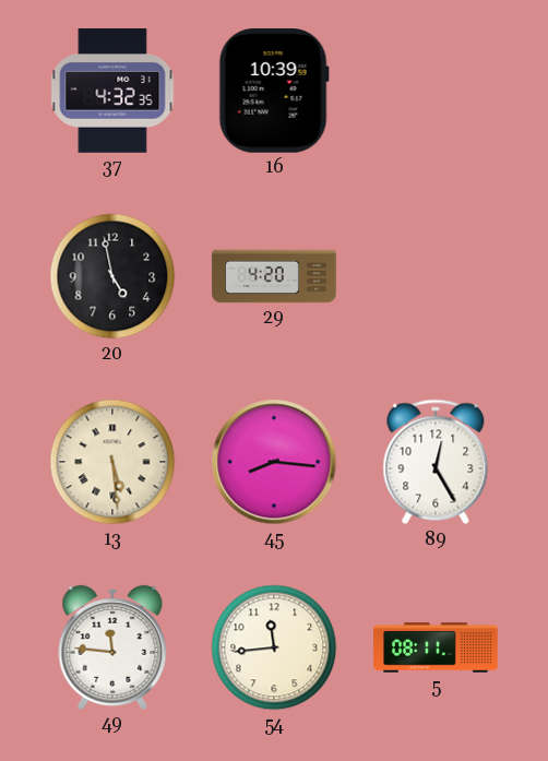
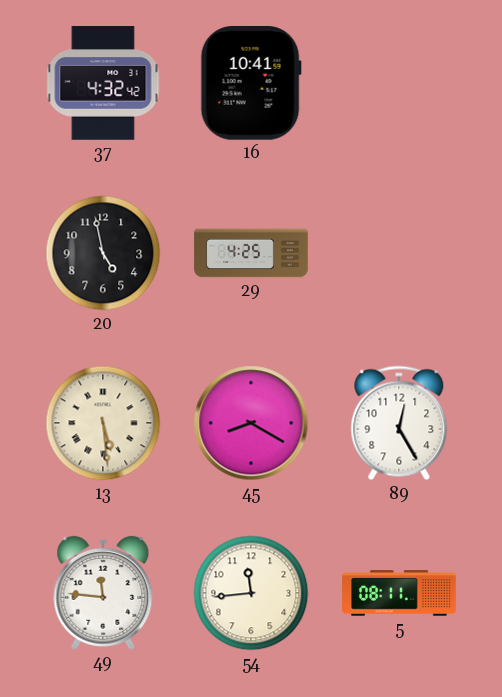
37: 4:32:35 -> 4:32:42
16: 10:39 -> 10:41
29: 4:20 -> 4:25
45: 8:16 -> 8:20
